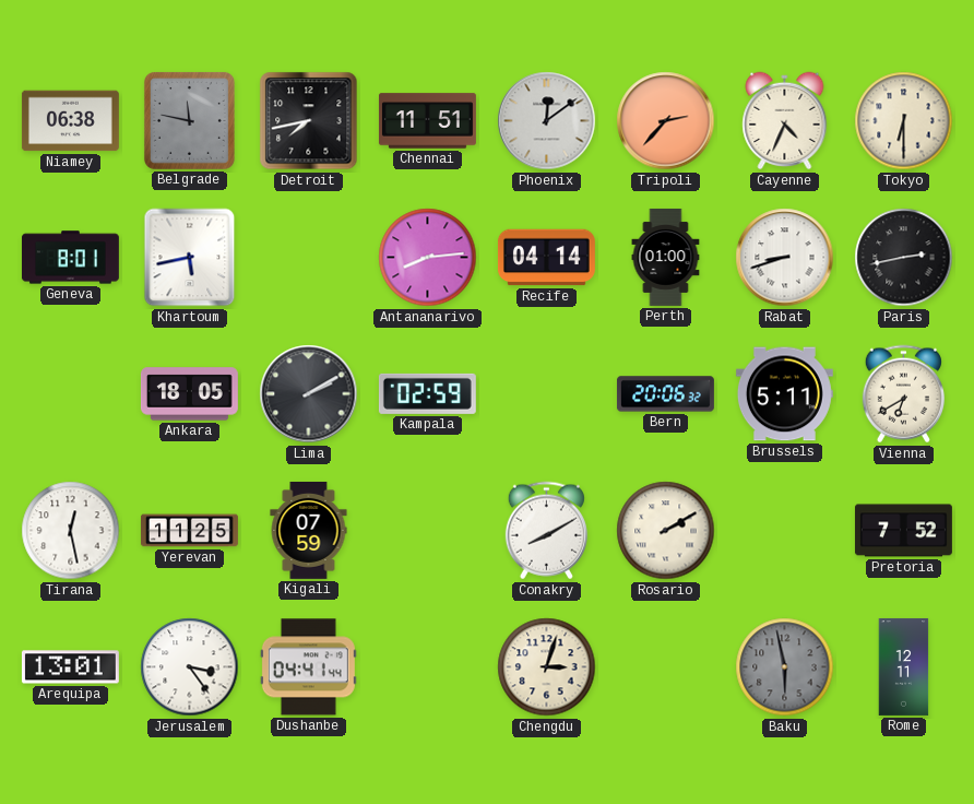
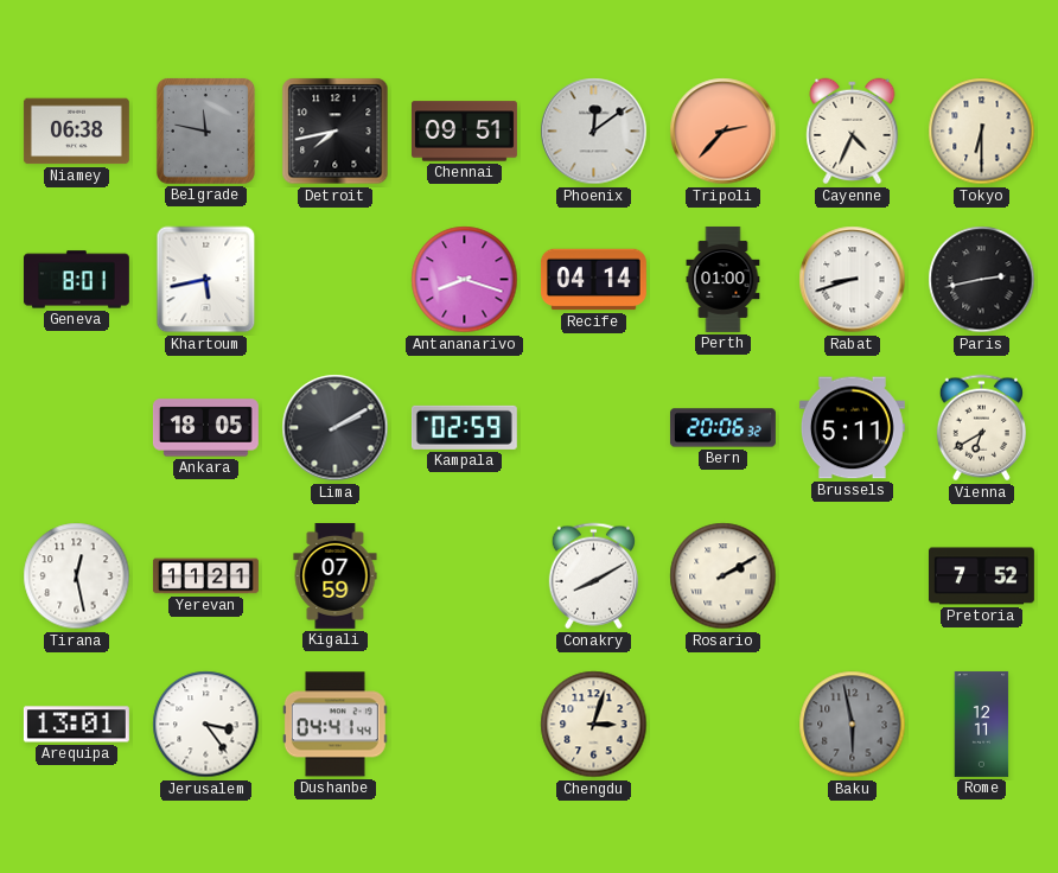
Chennai: 11:51 -> 09:51
Antananarivo: 8:14 -> 8:18
Yerevan: 11:25 -> 11:21
